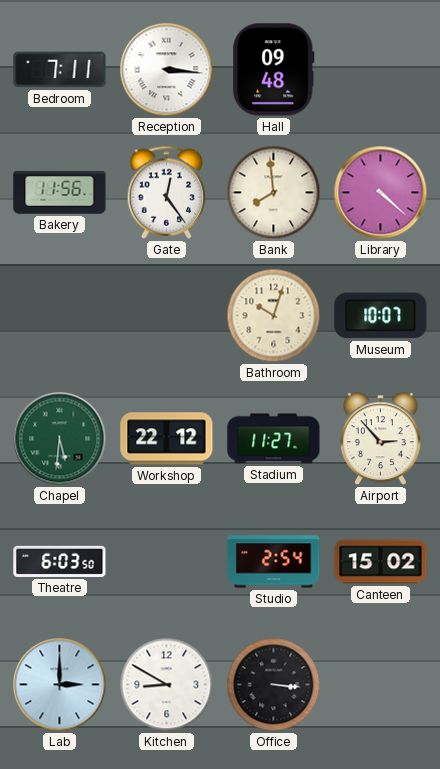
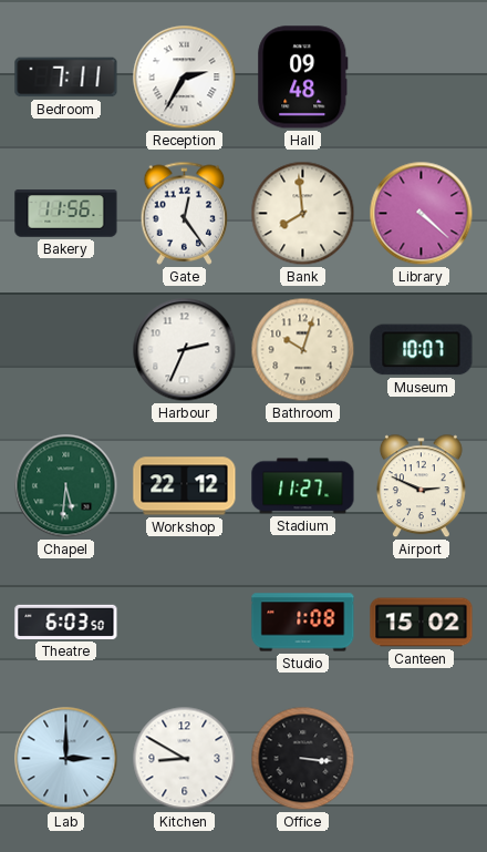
Reception: 3:16 -> 2:35
Harbour: none -> 2:34
Airport: 2:53 -> 2:49
Studio: 2:54 -> 1:08
